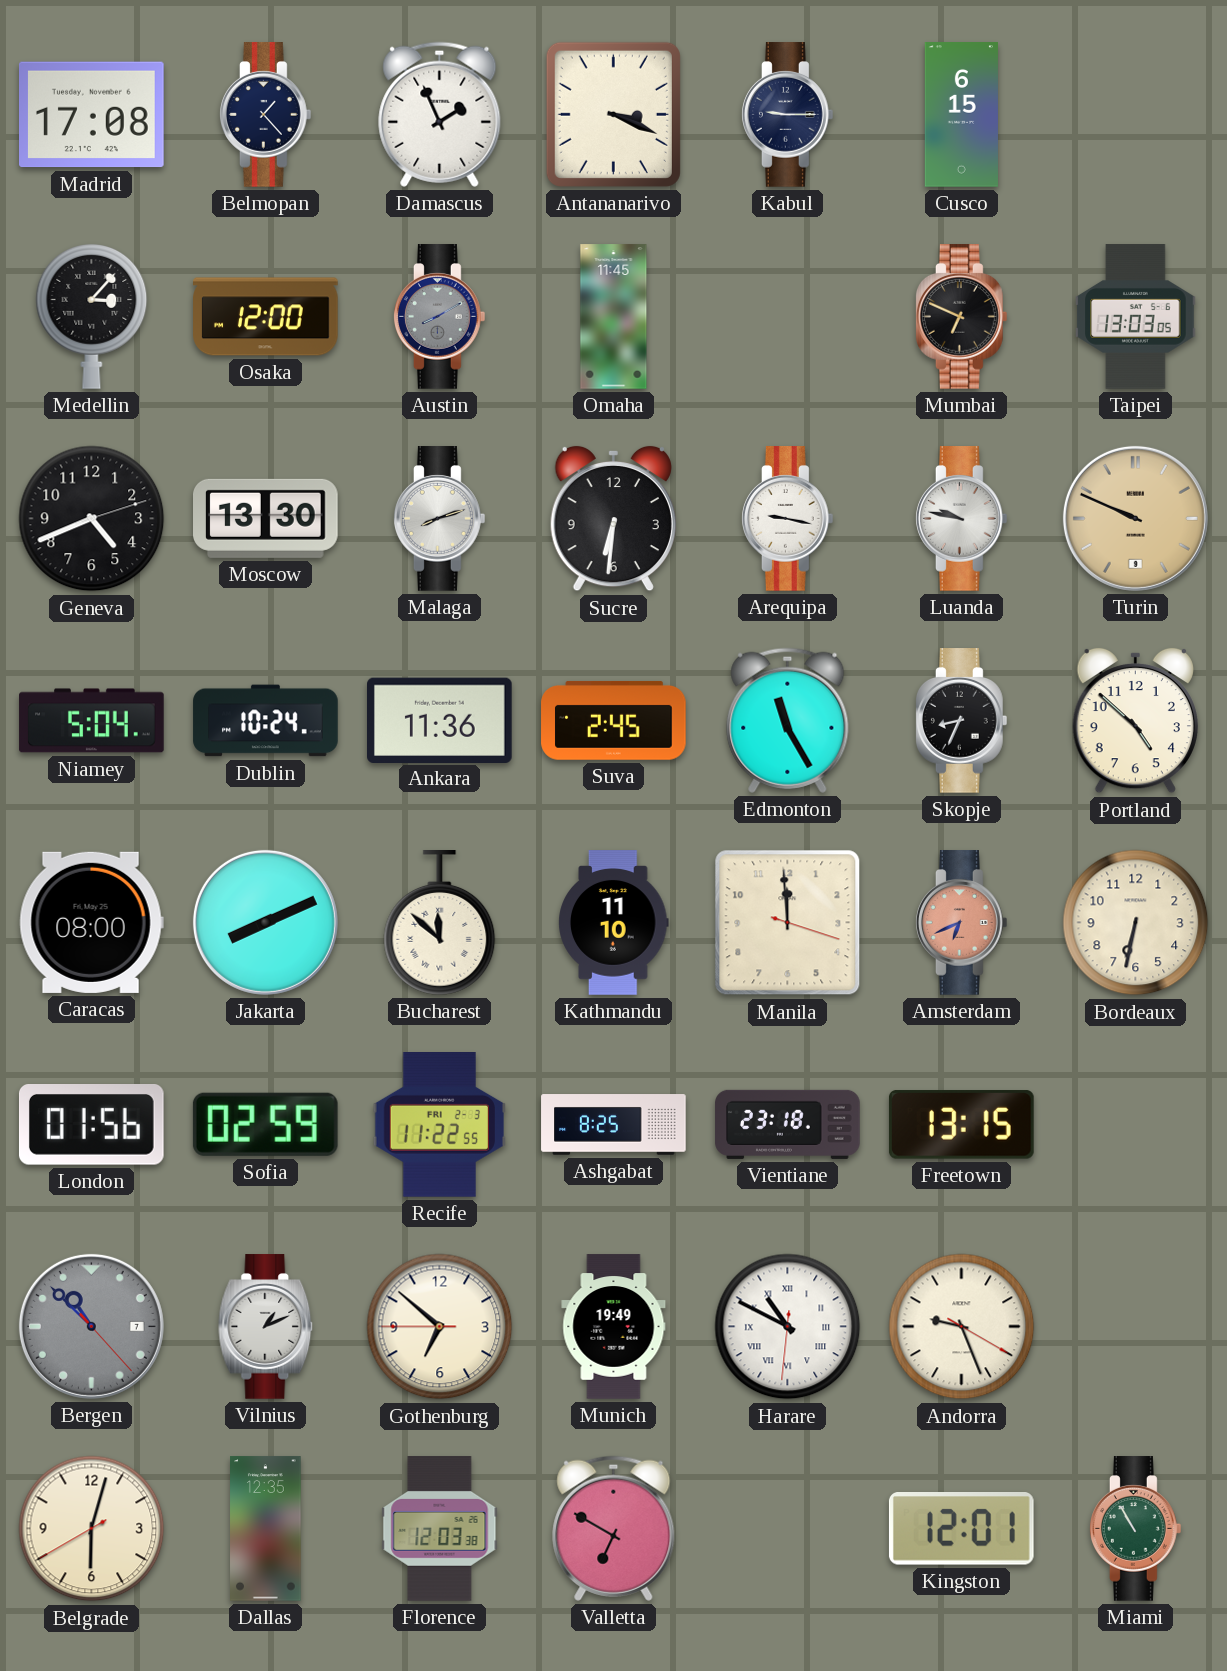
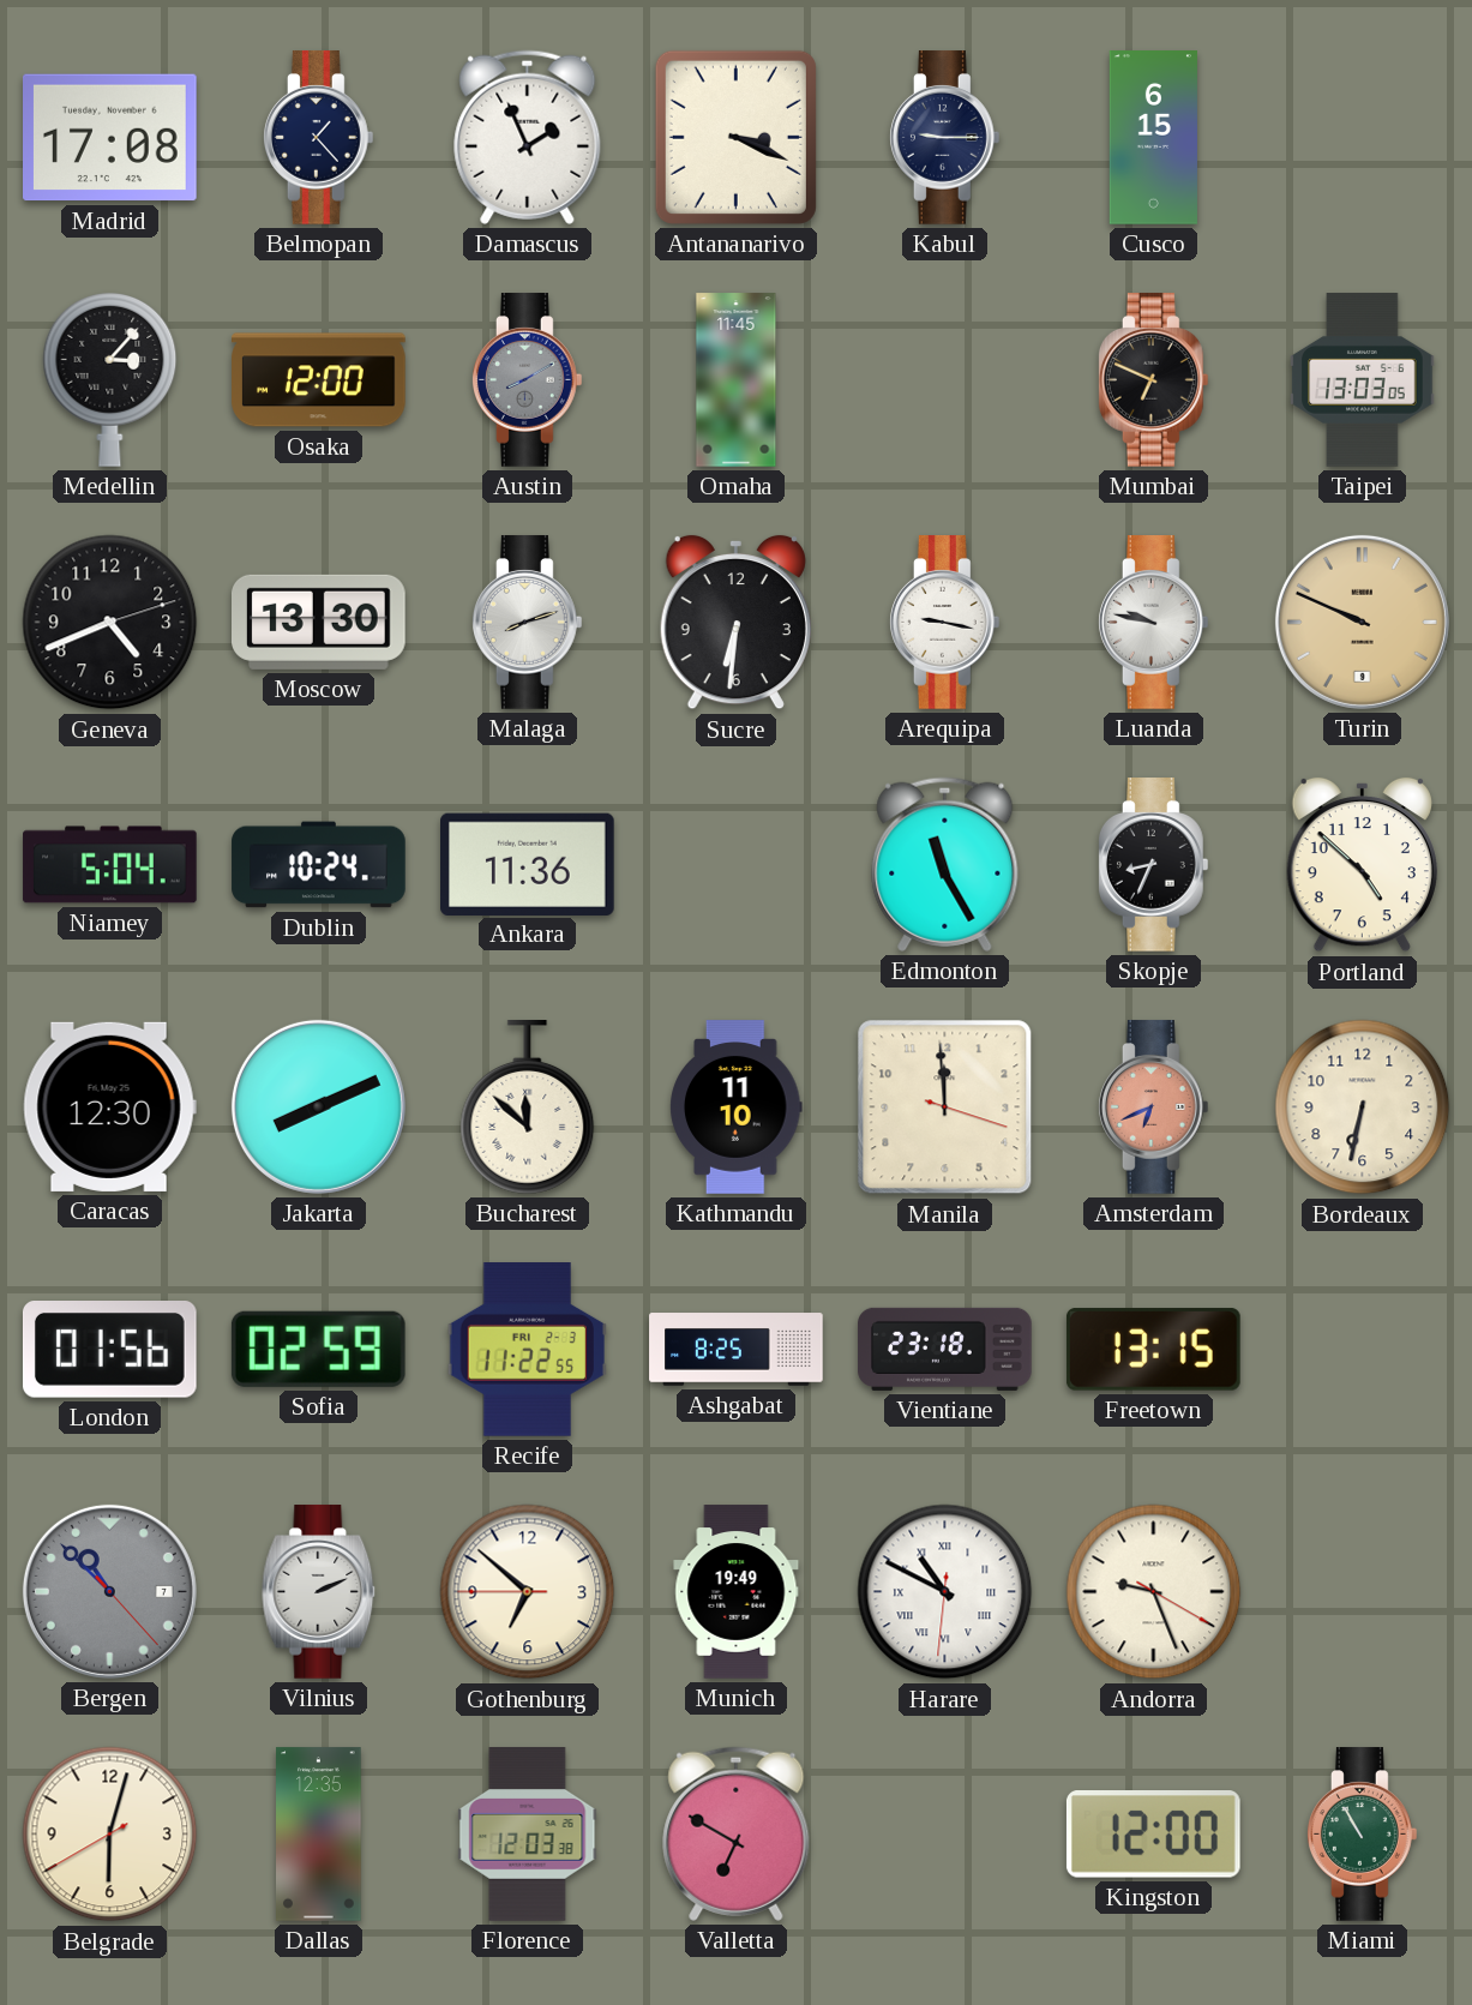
Suva: 2:45 -> none
Caracas: 08:00 -> 12:30
Vilnius: 1:11 -> 2:11
Kingston: 12:01 -> 12:00
